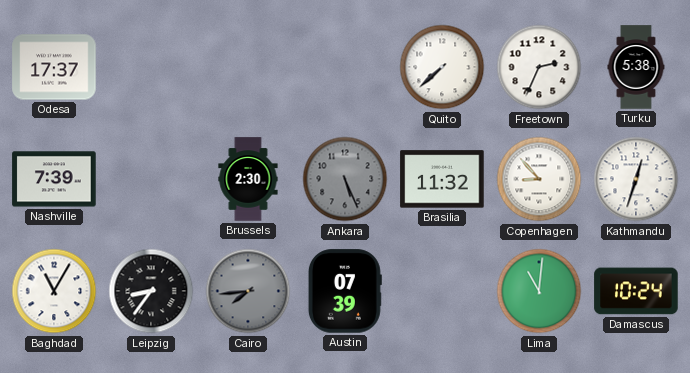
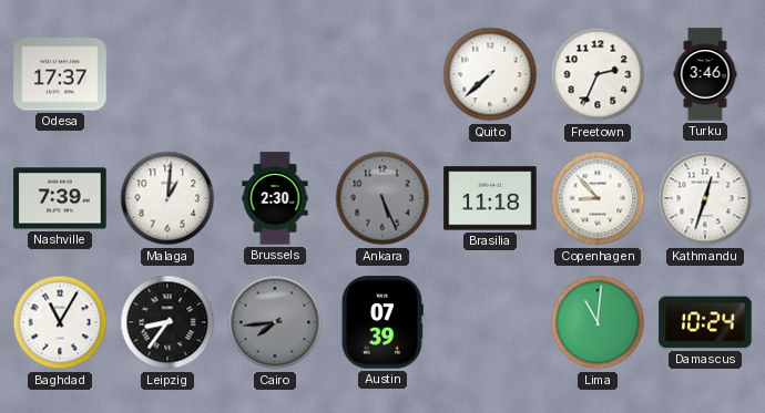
Turku: 5:38 -> 3:46
Malaga: none -> 1:01
Brasilia: 11:32 -> 11:18
